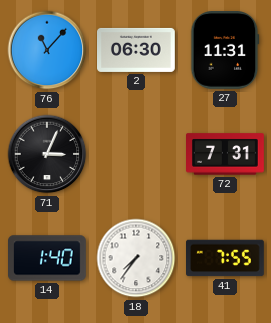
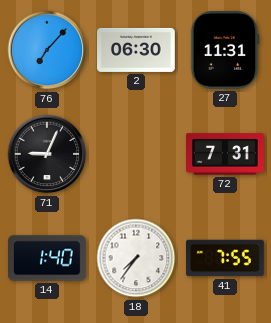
76: 11:07 -> 7:07
71: 3:04 -> 9:04
